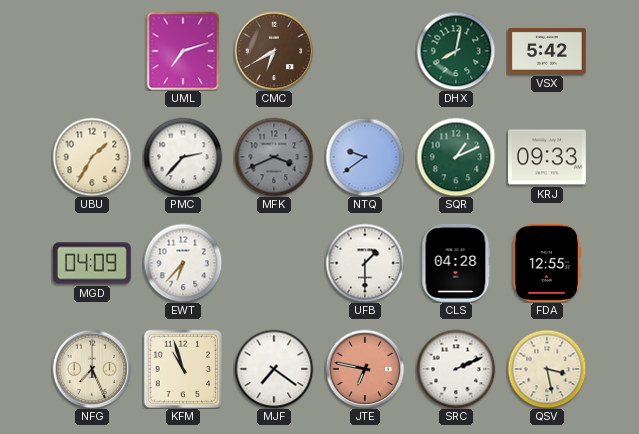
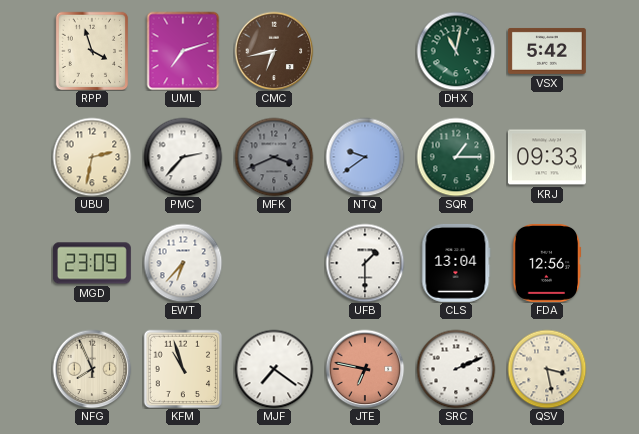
RPP: none -> 3:57
CMC: 6:40 -> 6:43
DHX: 8:02 -> 11:02
UBU: 1:35 -> 2:32
SQR: 1:11 -> 1:15
MGD: 04:09 -> 23:09
CLS: 04:28 -> 13:04
FDA: 12:55 -> 12:56
NFG: 7:26 -> 7:56
